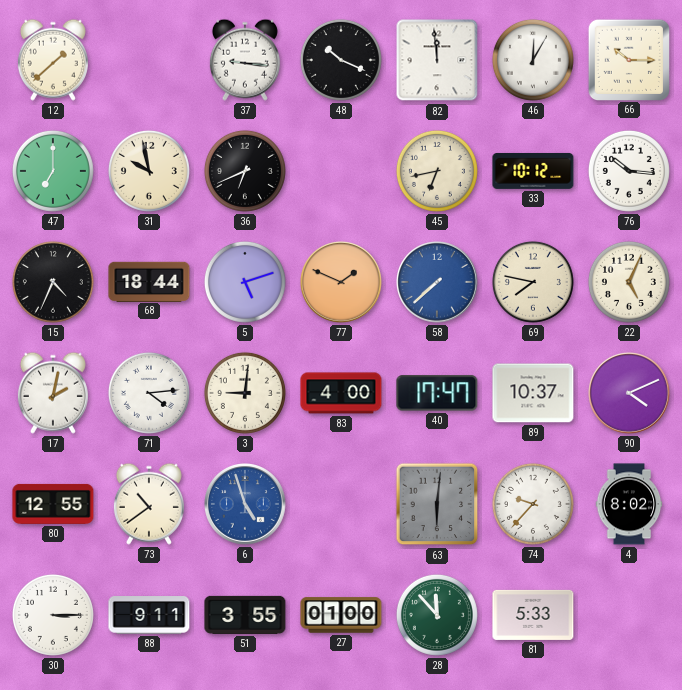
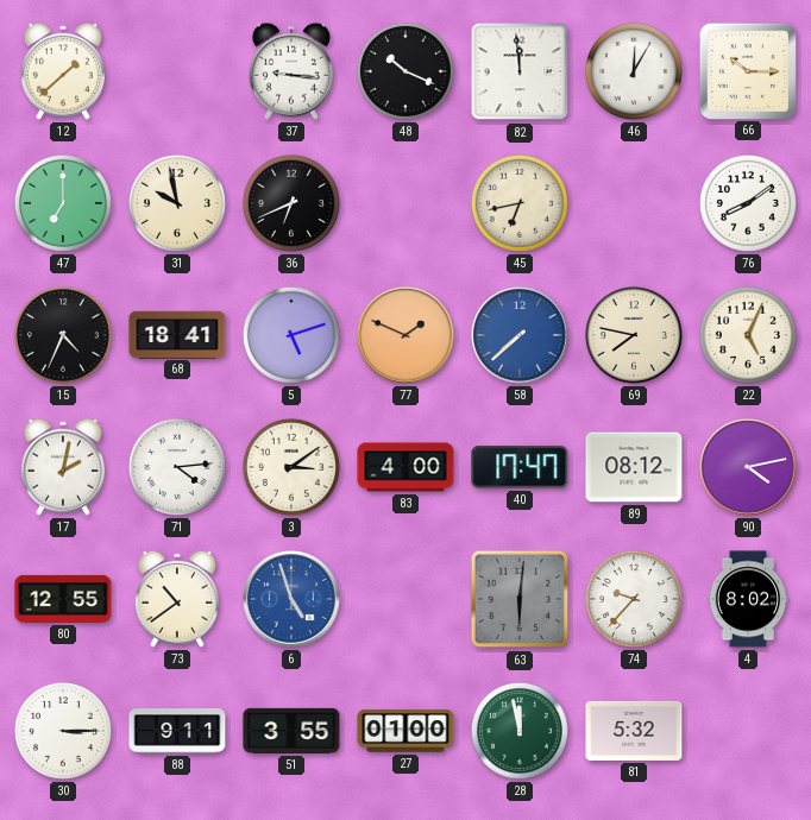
33: 10:12 -> none
76: 10:16 -> 8:09
68: 18:44 -> 18:41
3: 9:01 -> 3:09
89: 10:37 -> 08:12
90: 4:11 -> 4:13
28: 11:53 -> 11:58
81: 5:33 -> 5:32
